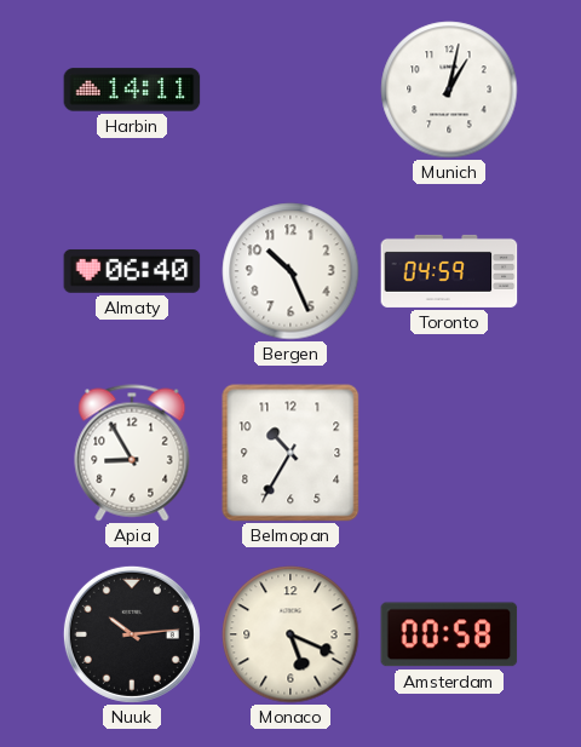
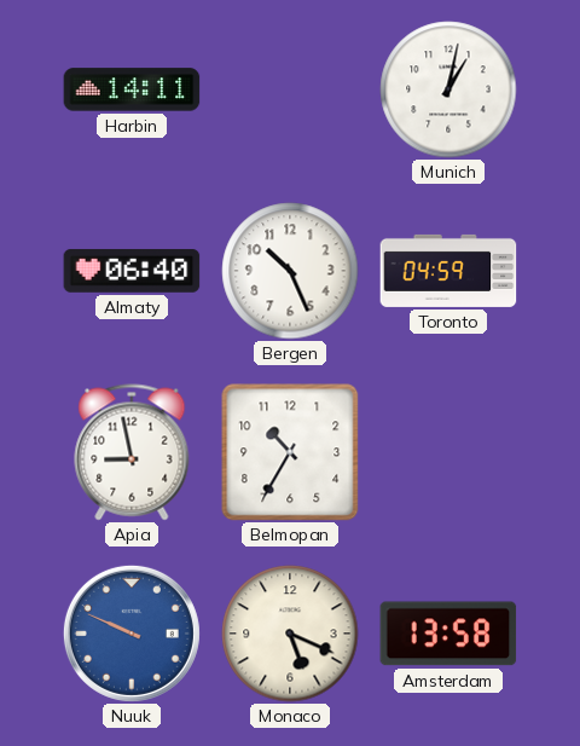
Apia: 8:55 -> 8:58
Nuuk: 10:14 -> 9:49
Nuuk dial: black -> blue
Amsterdam: 00:58 -> 13:58
